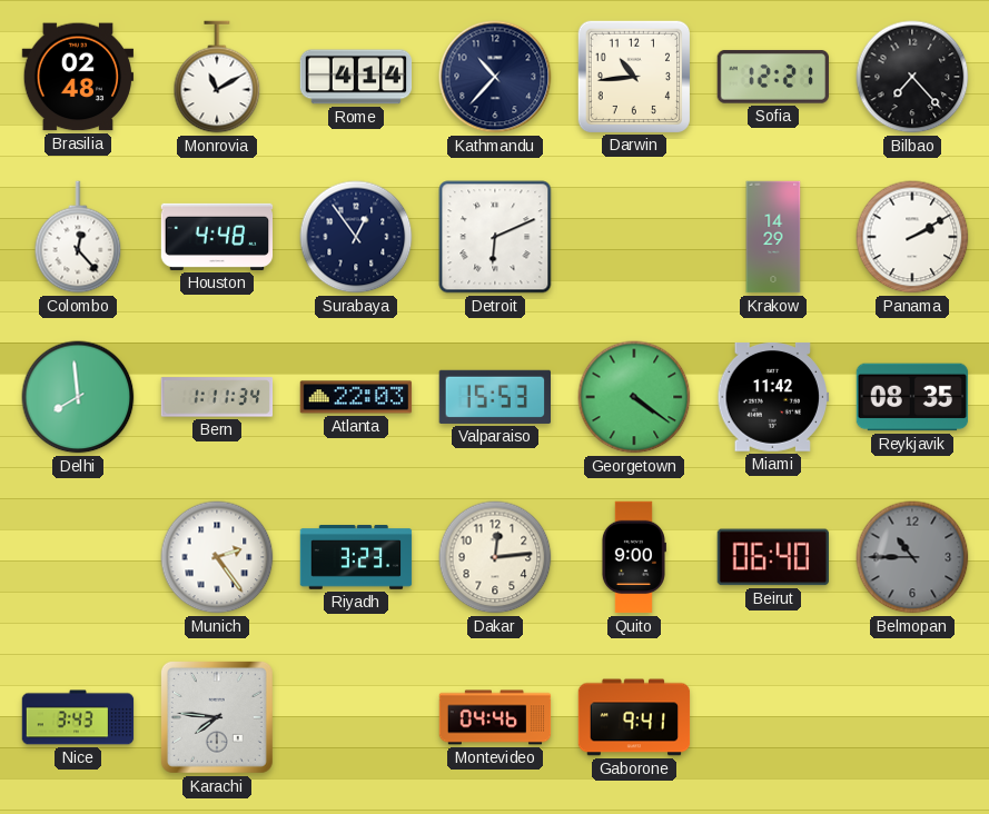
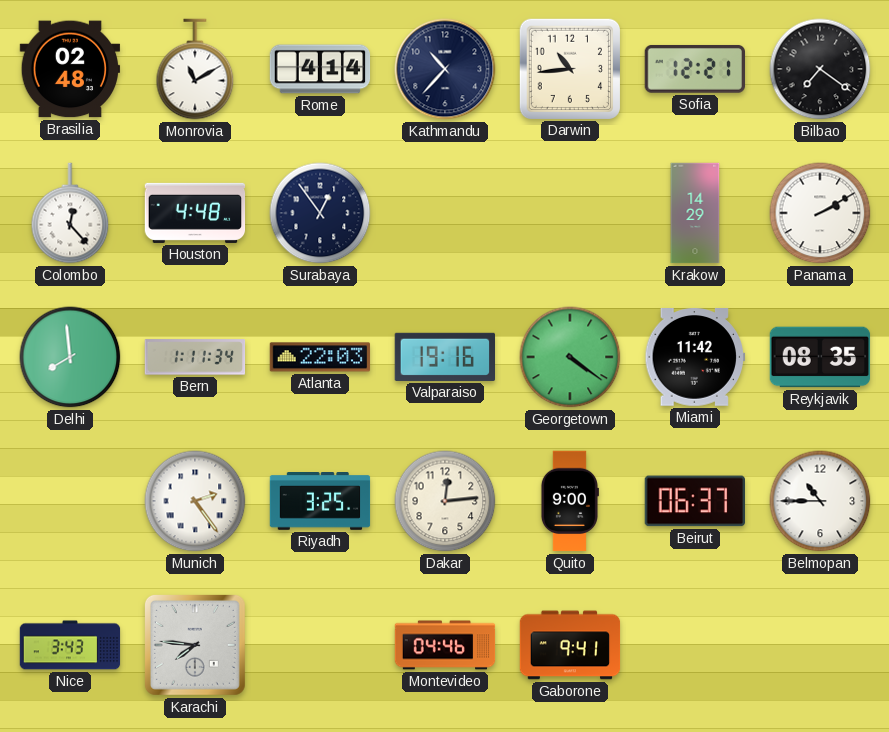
Bilbao: 7:23 -> 7:21
Detroit: 6:11 -> none
Valparaiso: 15:53 -> 19:16
Riyadh: 3:23 -> 3:25
Beirut: 06:40 -> 06:37
Belmopan dial: grey -> white
